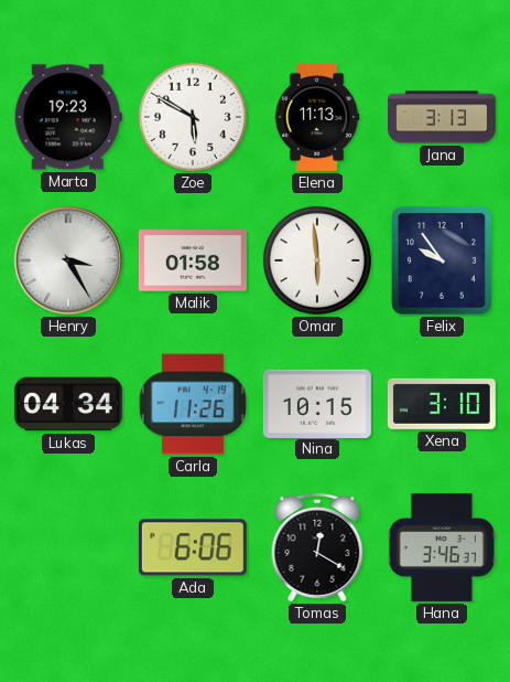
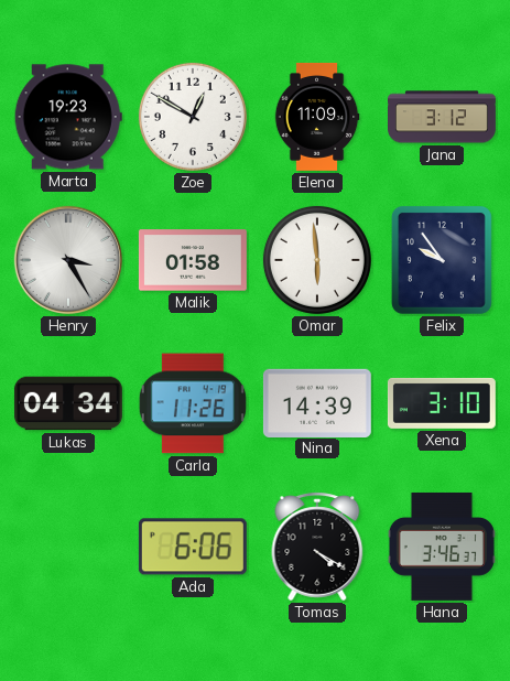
Zoe: 5:50 -> 12:50
Elena: 11:13 -> 11:09
Jana: 3:13 -> 3:12
Nina: 10:15 -> 14:39
Tomas: 12:20 -> 4:20
